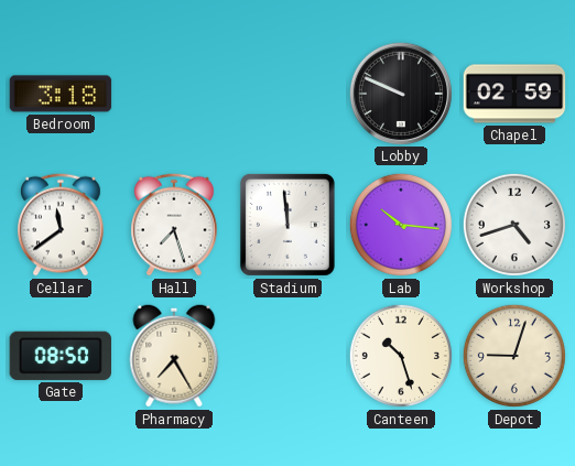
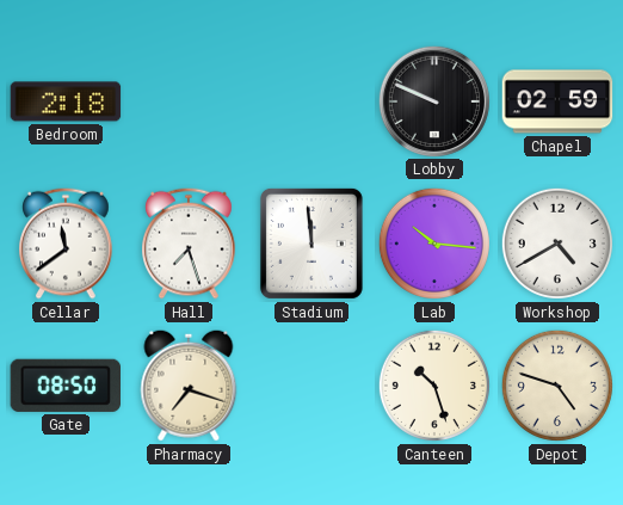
Bedroom: 3:18 -> 2:18
Workshop: 4:42 -> 4:40
Pharmacy: 7:25 -> 7:18
Depot: 9:03 -> 4:48
